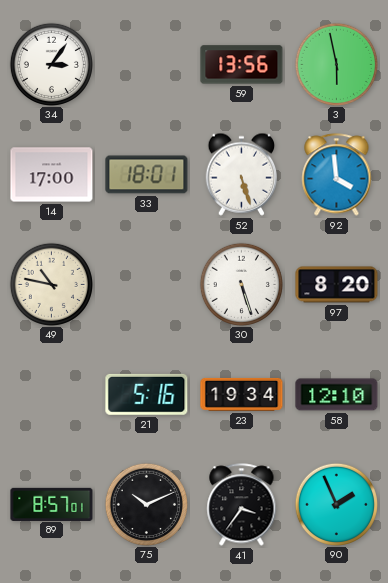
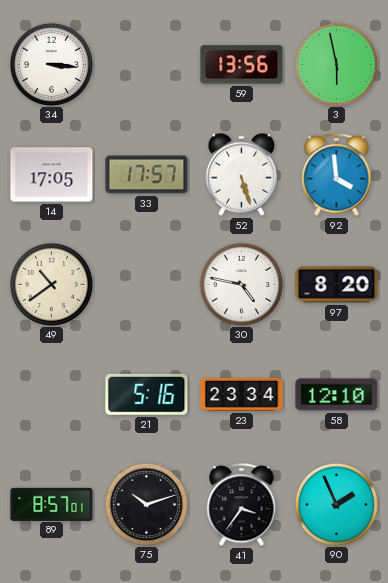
34: 3:06 -> 3:16
14: 17:00 -> 17:05
33: 18:01 -> 17:57
49: 10:47 -> 10:39
30: 5:27 -> 4:47
23: 19:34 -> 23:34
75: 10:11 -> 10:12
